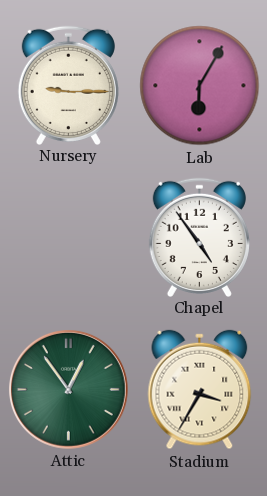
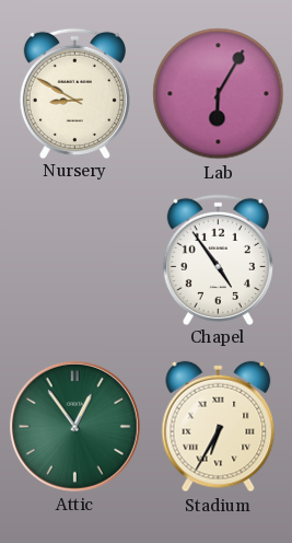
Nursery: 9:15 -> 8:50
Stadium: 3:35 -> 6:35
